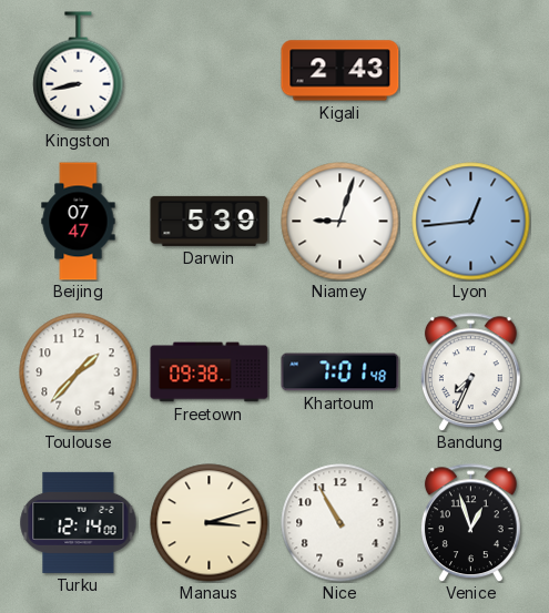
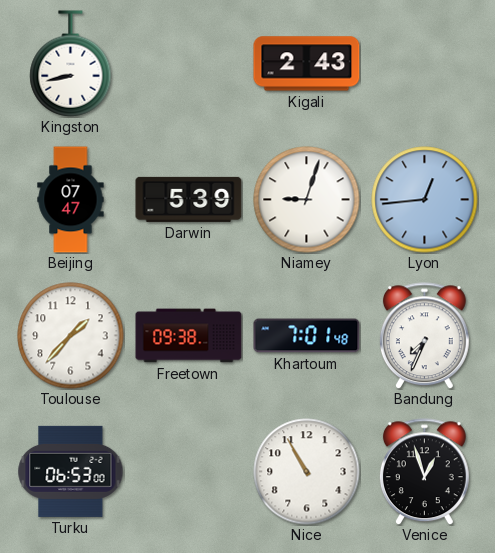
Turku: 12:14 -> 06:53
Manaus: 3:12 -> none
